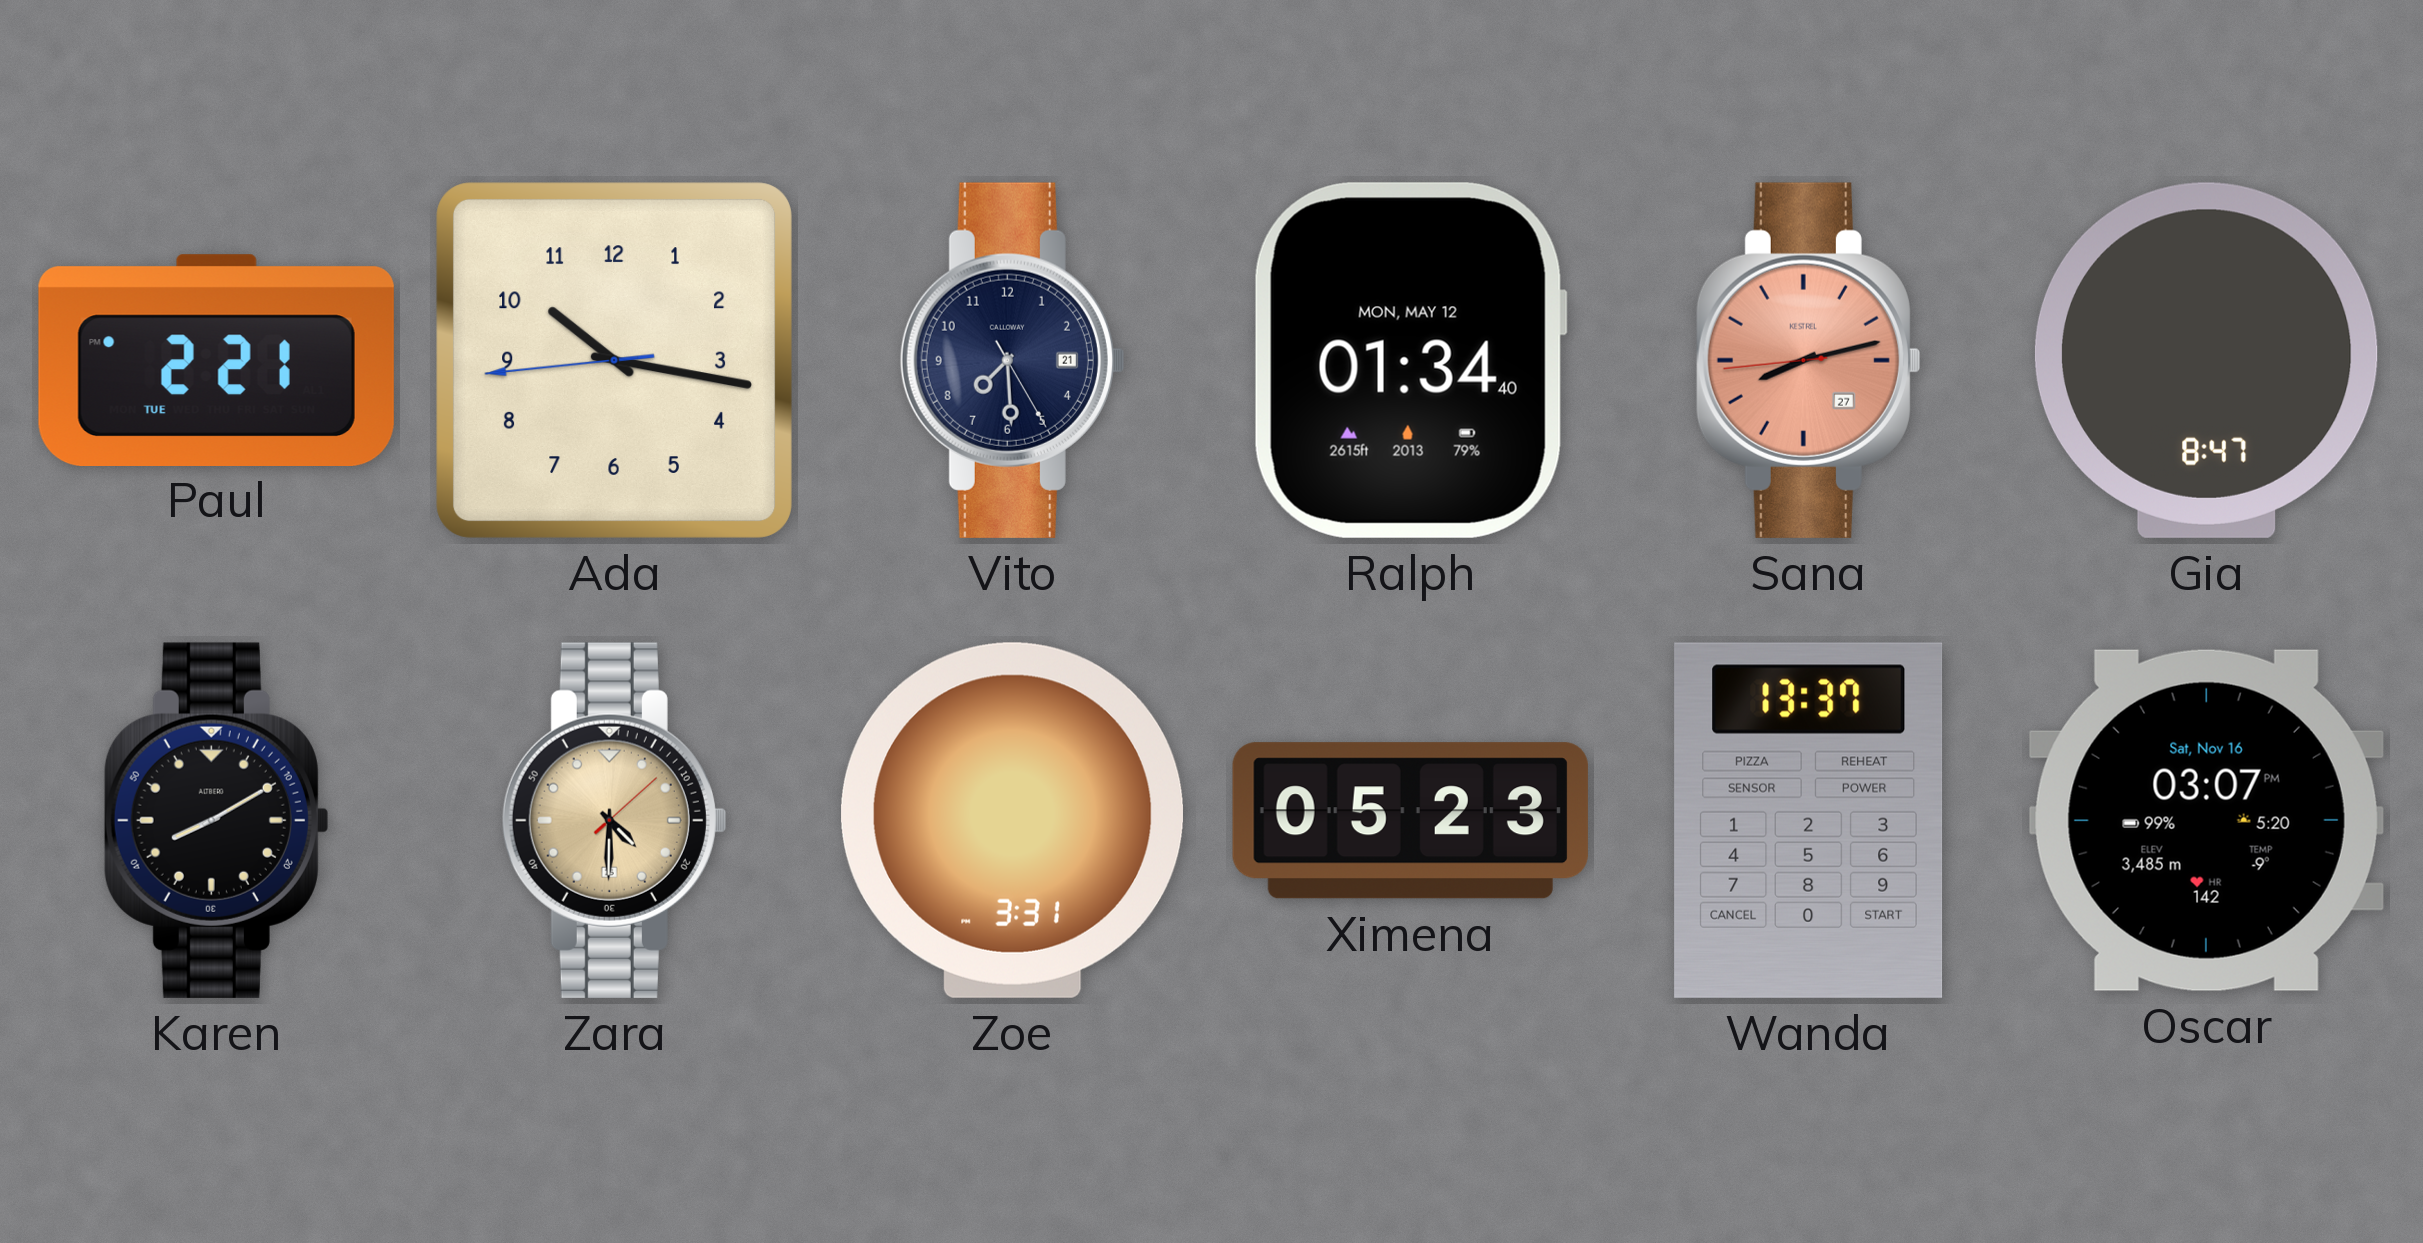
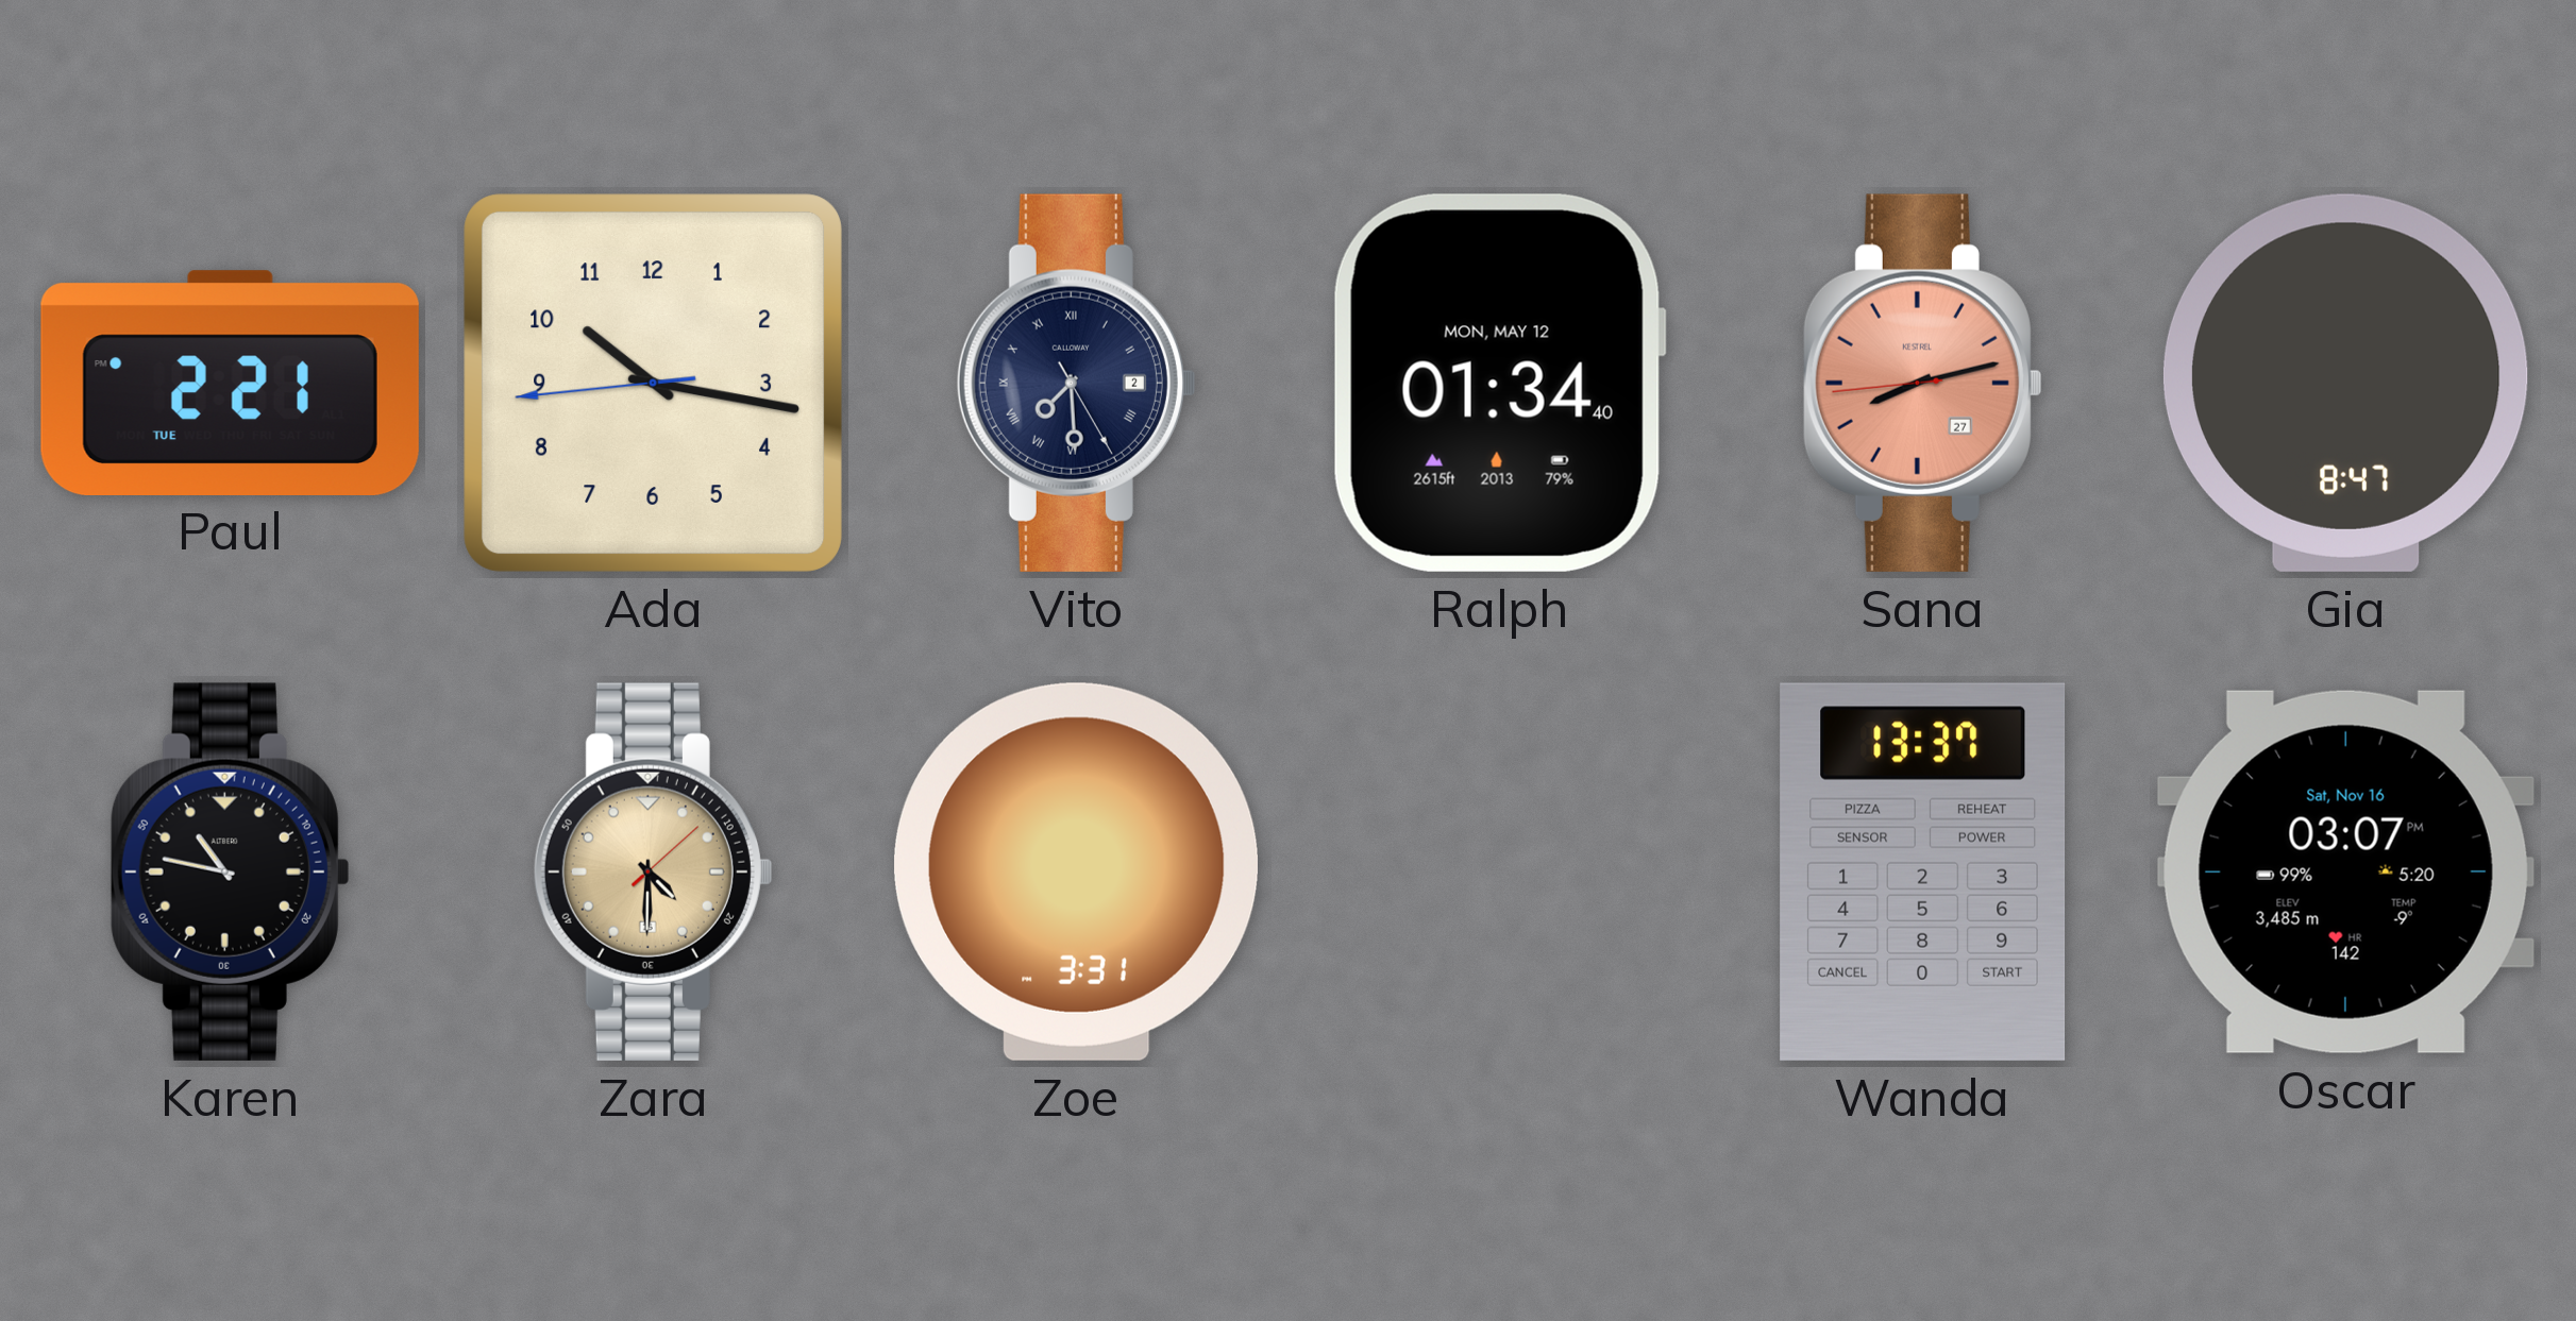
Vito date: 21 -> 2
Vito numerals: Arabic -> Roman
Karen: 8:10 -> 10:47
Ximena: 05:23 -> none
